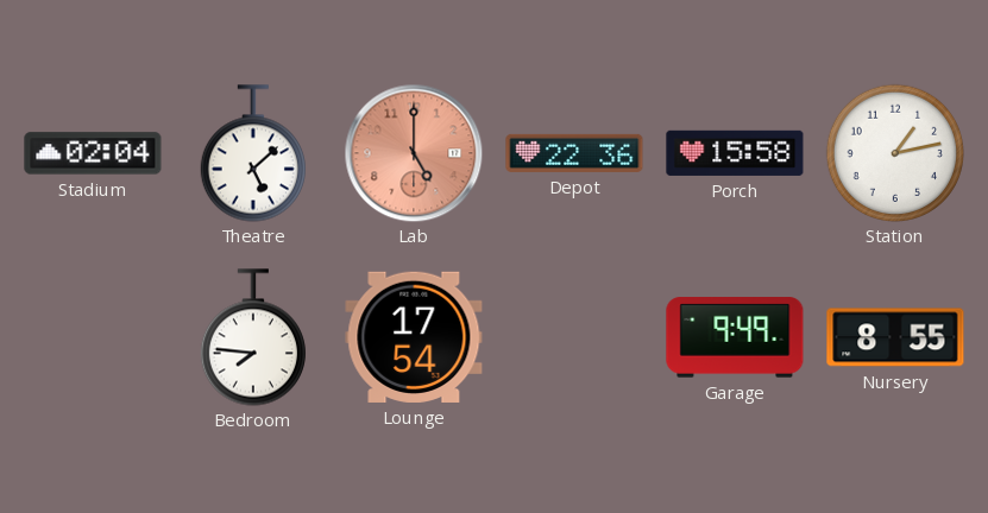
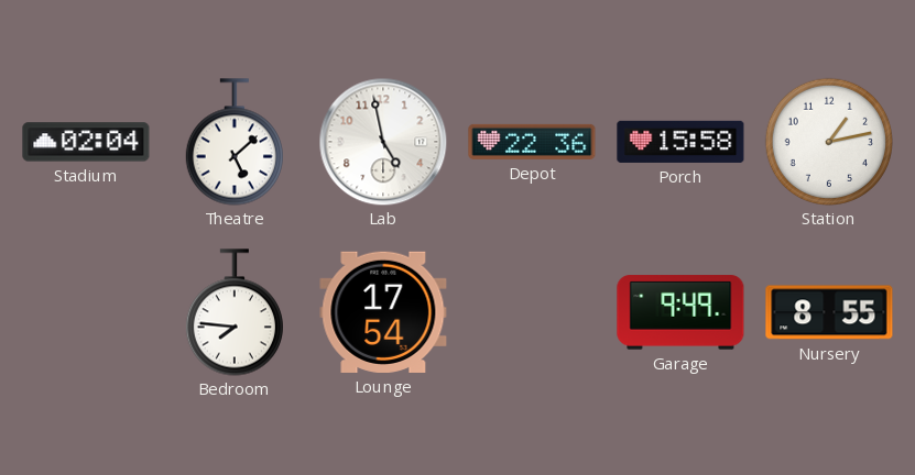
Lab: 5:00 -> 4:58
Lab dial: salmon -> white
